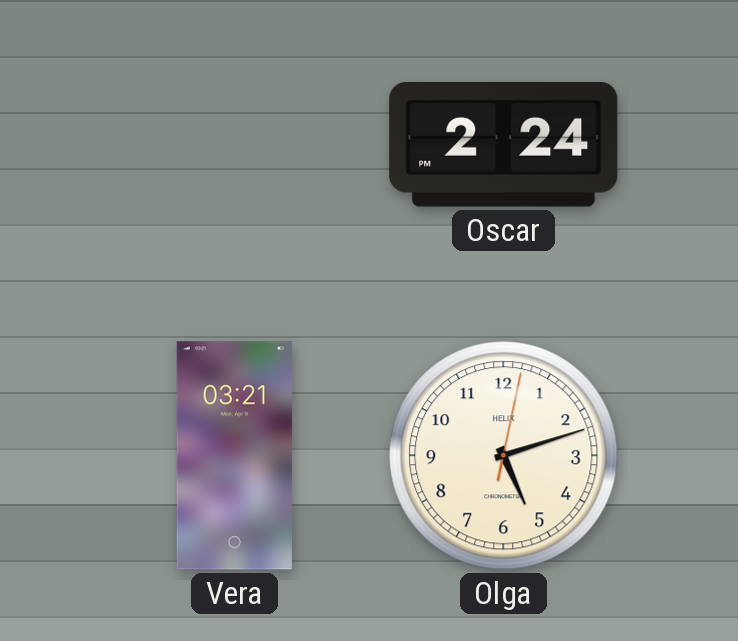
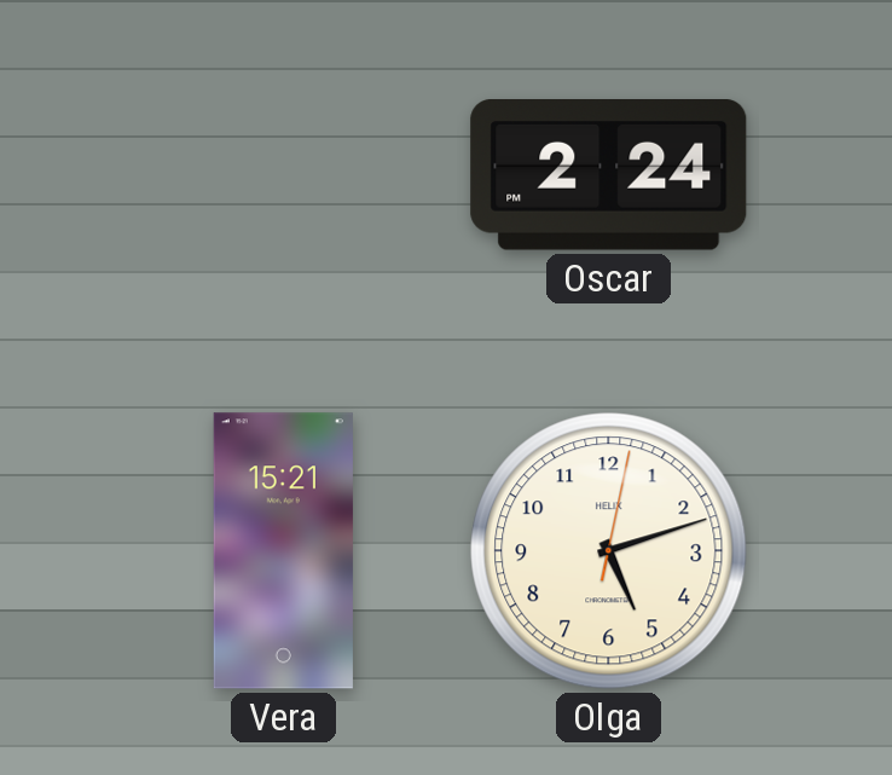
Vera: 03:21 -> 15:21
